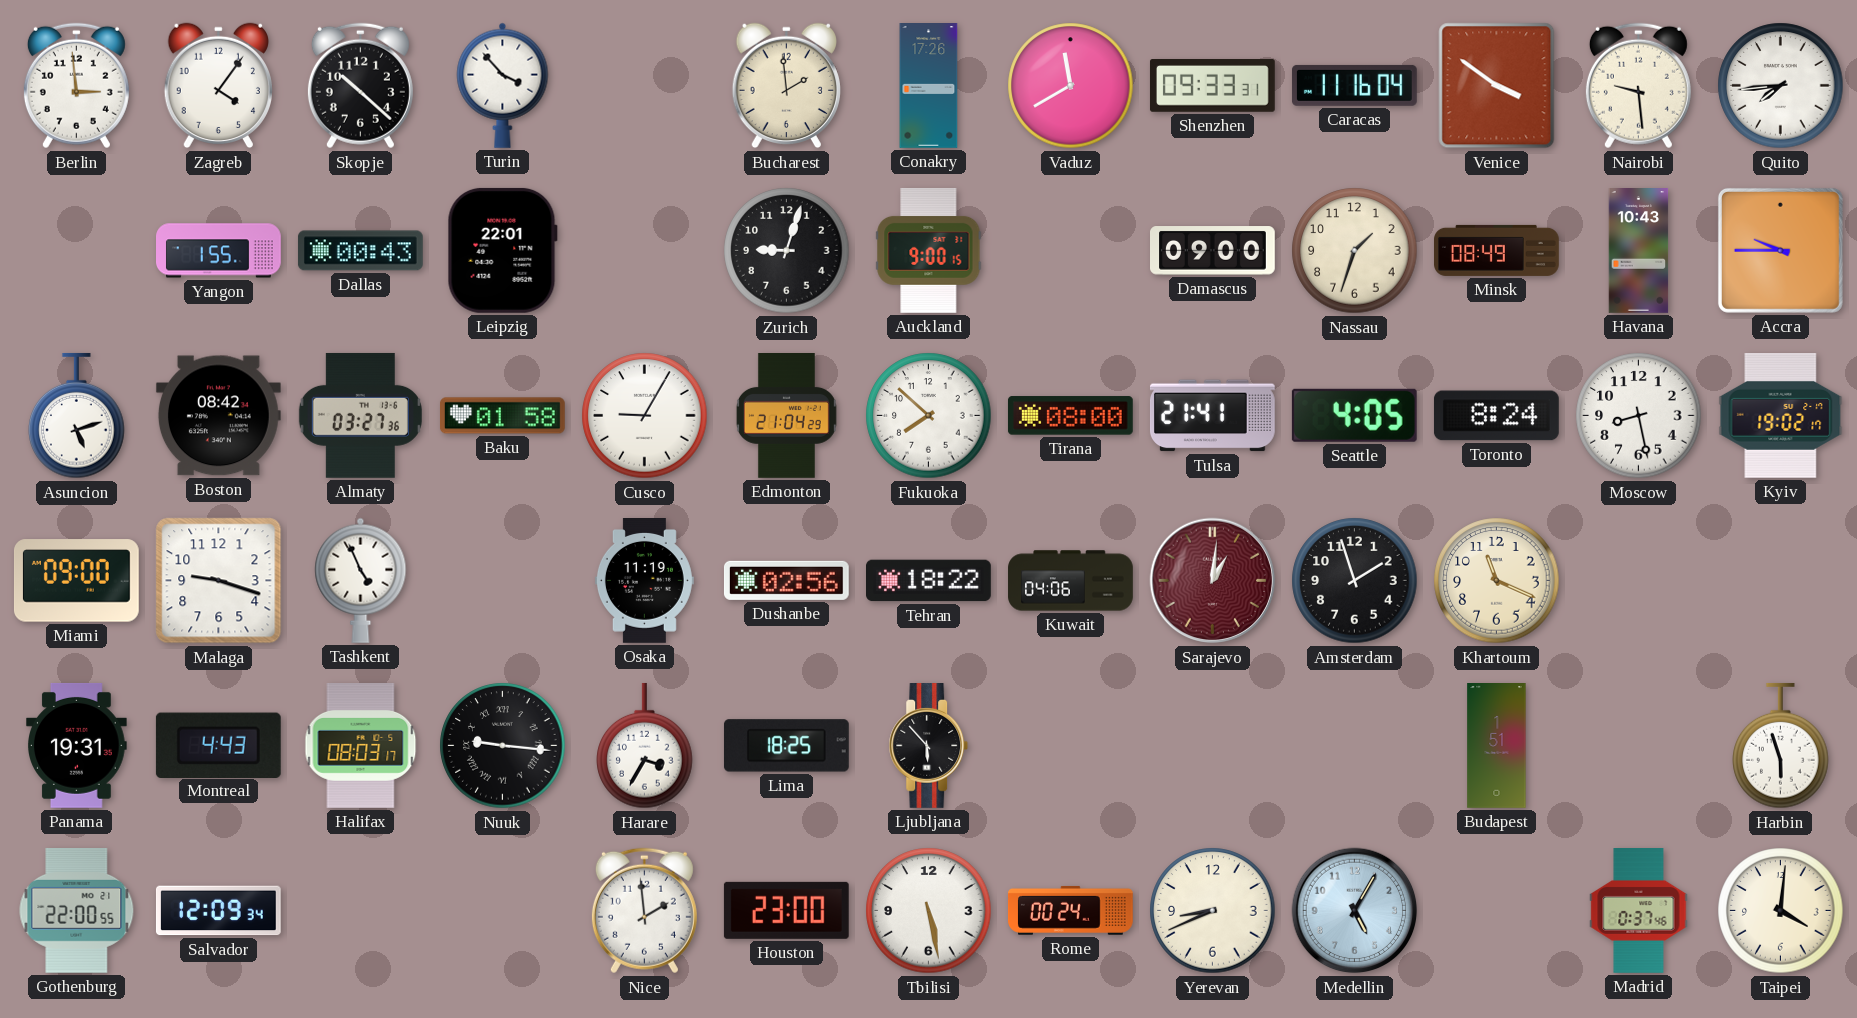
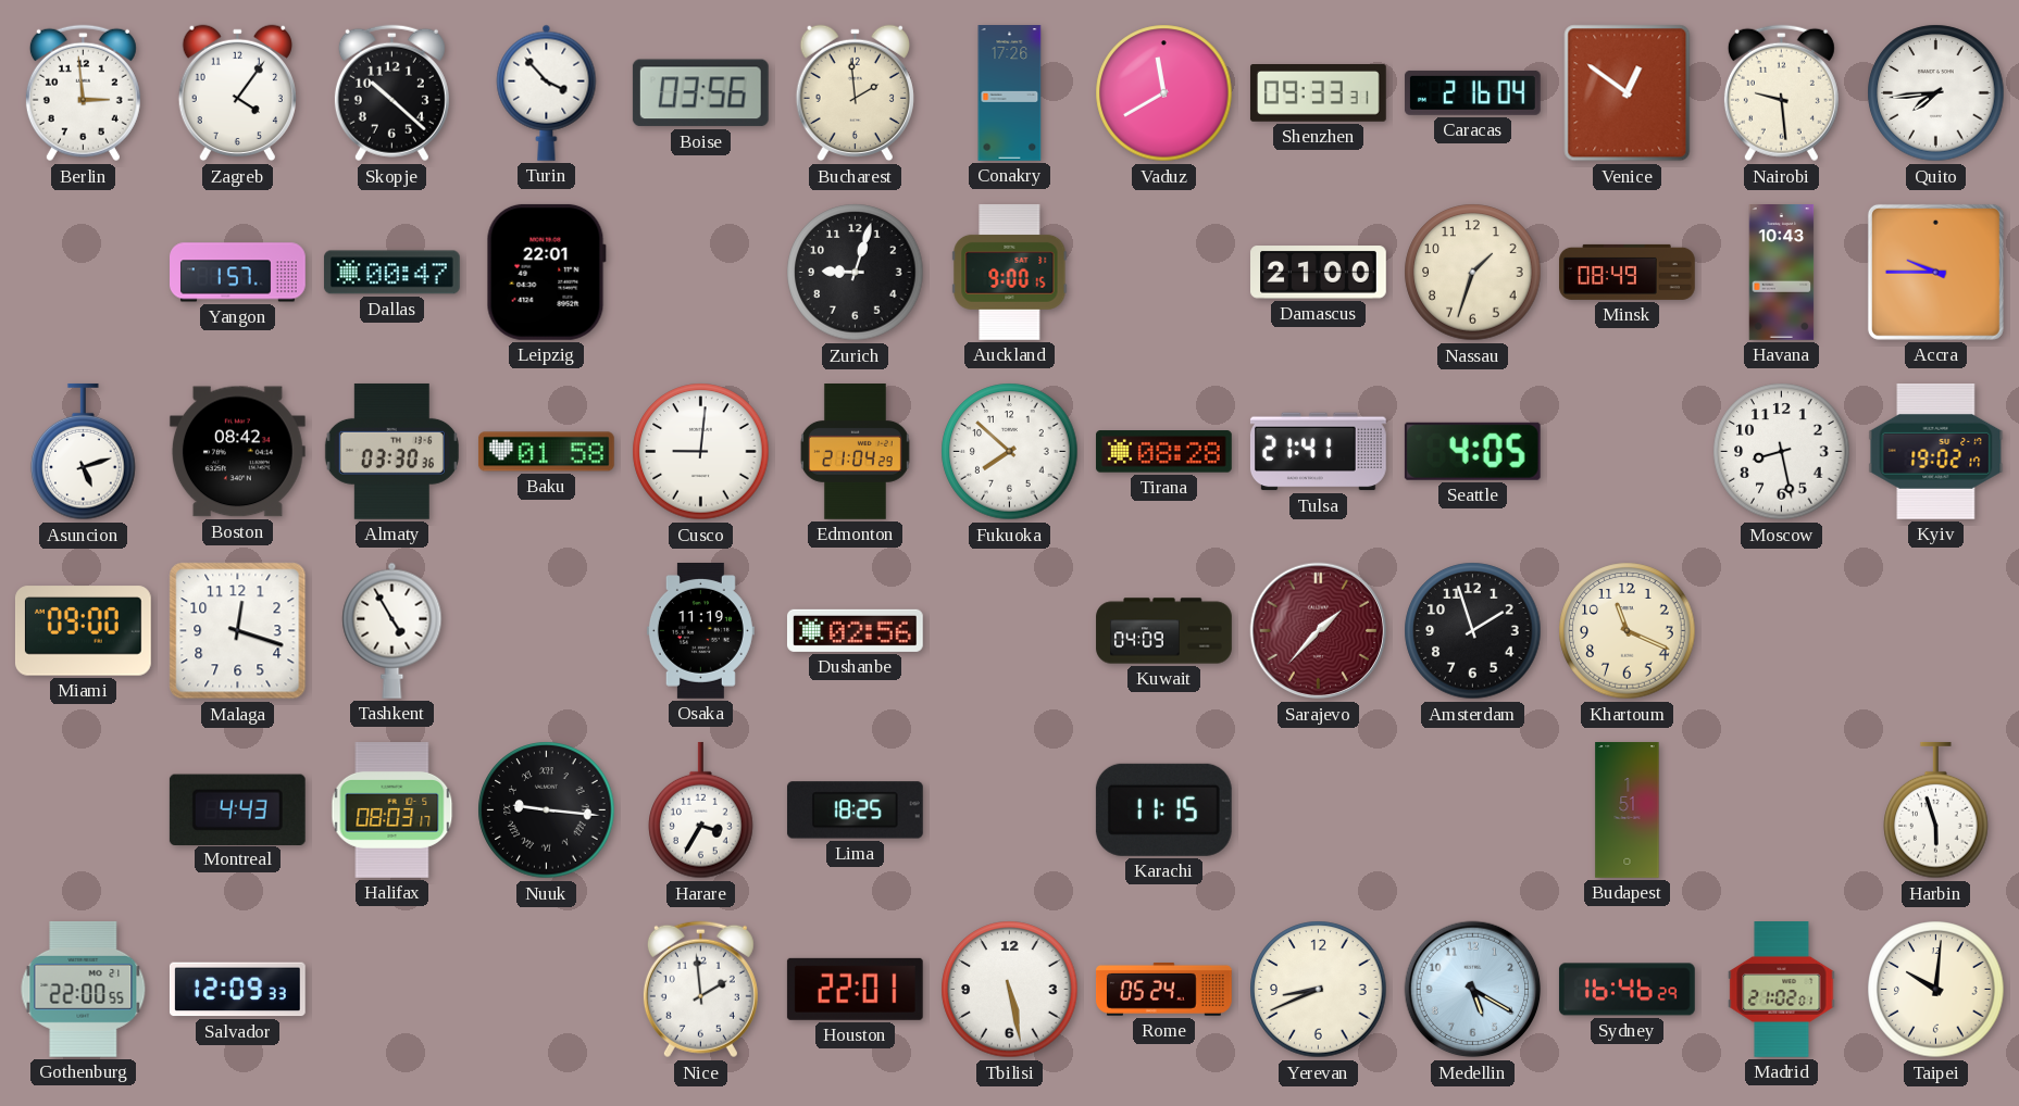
Boise: none -> 03:56
Caracas: 11:16 -> 2:16
Venice: 3:51 -> 12:51
Yangon: 1:55 -> 1:57
Dallas: 00:43 -> 00:47
Damascus: 09:00 -> 21:00
Almaty: 03:27 -> 03:30
Cusco: 9:05 -> 9:01
Tirana: 08:00 -> 08:28
Toronto: 8:24 -> none
Malaga: 9:18 -> 12:18
Tashkent: 4:56 -> 4:55
Tehran: 18:22 -> none
Kuwait: 04:06 -> 04:09
Sarajevo: 1:01 -> 1:37
Panama: 19:31 -> none
Ljubljana: 5:53 -> none
Karachi: none -> 11:15
Salvador: 12:09:34 -> 12:09:33
Houston: 23:00 -> 22:01
Rome: 00:24 -> 05:24
Medellin: 5:05 -> 5:20
Sydney: none -> 16:46
Madrid: 0:37 -> 21:02
Taipei: 4:01 -> 10:01
